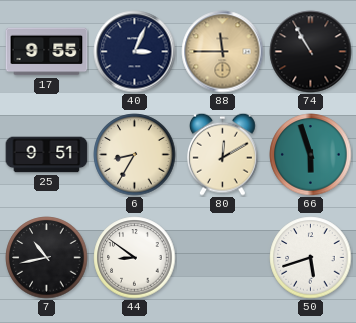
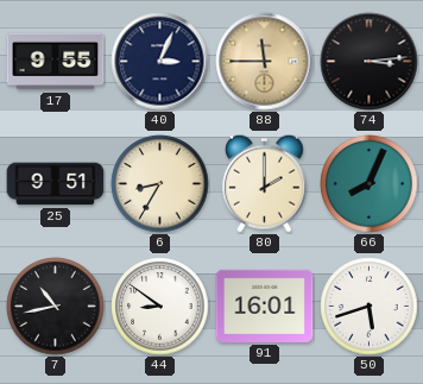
74: 10:55 -> 3:14
80: 12:10 -> 2:00
66: 5:57 -> 8:04
91: none -> 16:01
